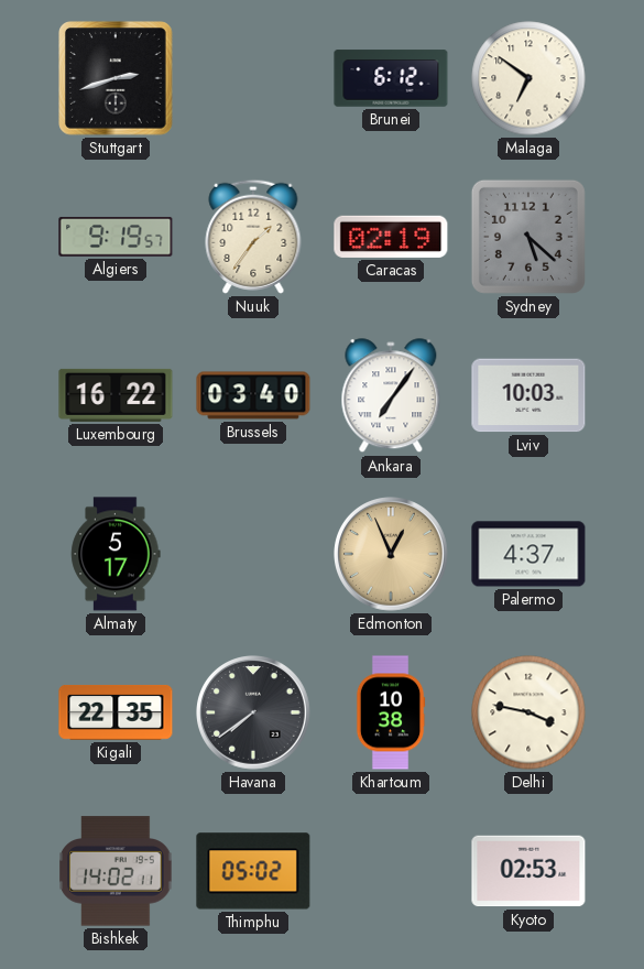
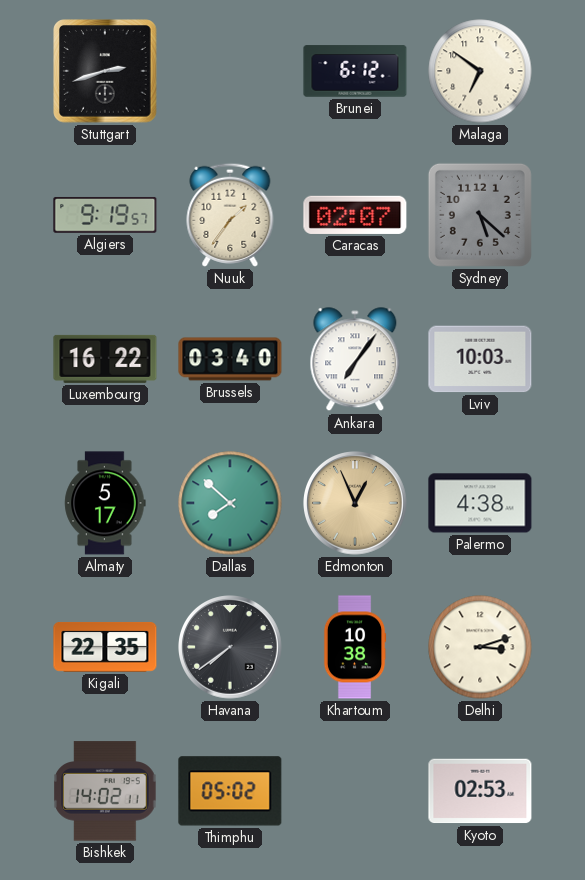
Caracas: 02:19 -> 02:07
Dallas: none -> 7:52
Palermo: 4:37 -> 4:38
Delhi: 3:47 -> 3:12
